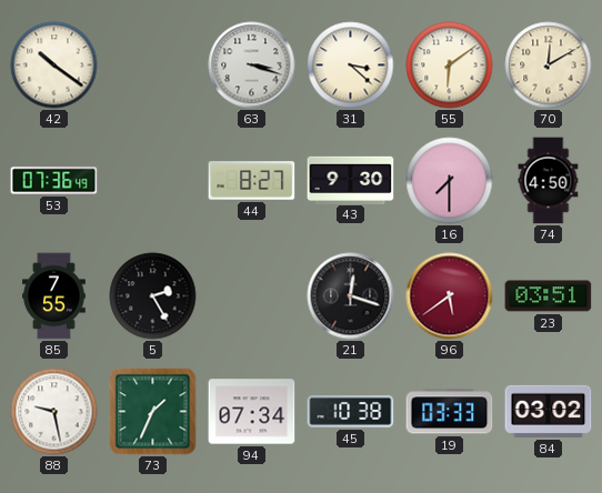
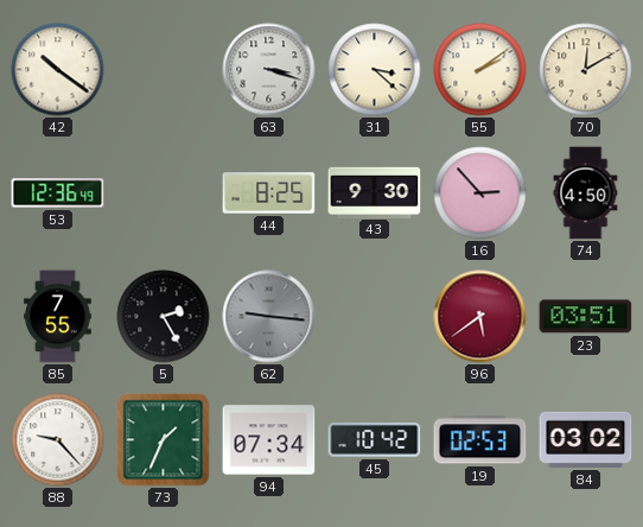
55: 6:09 -> 2:09
53: 07:36 -> 12:36
44: 8:27 -> 8:25
16: 7:30 -> 2:53
62: none -> 9:16
21: 12:18 -> none
88: 9:28 -> 9:23
45: 10:38 -> 10:42
19: 03:33 -> 02:53
